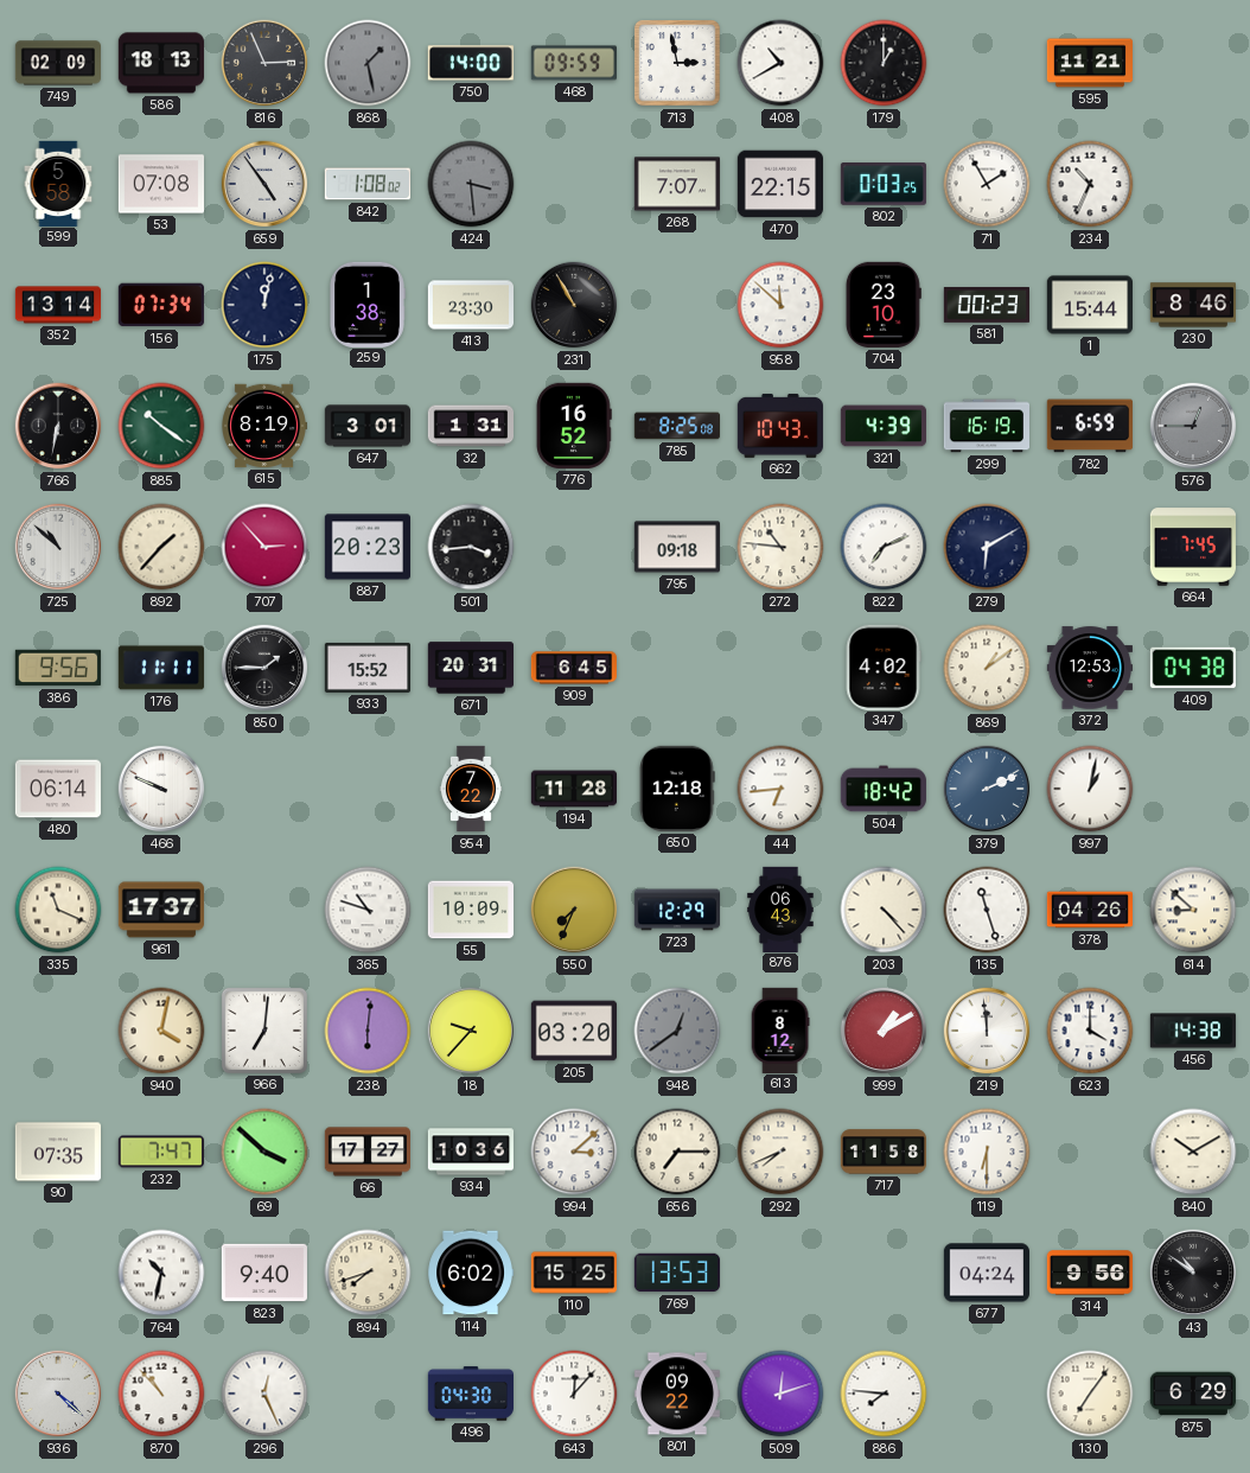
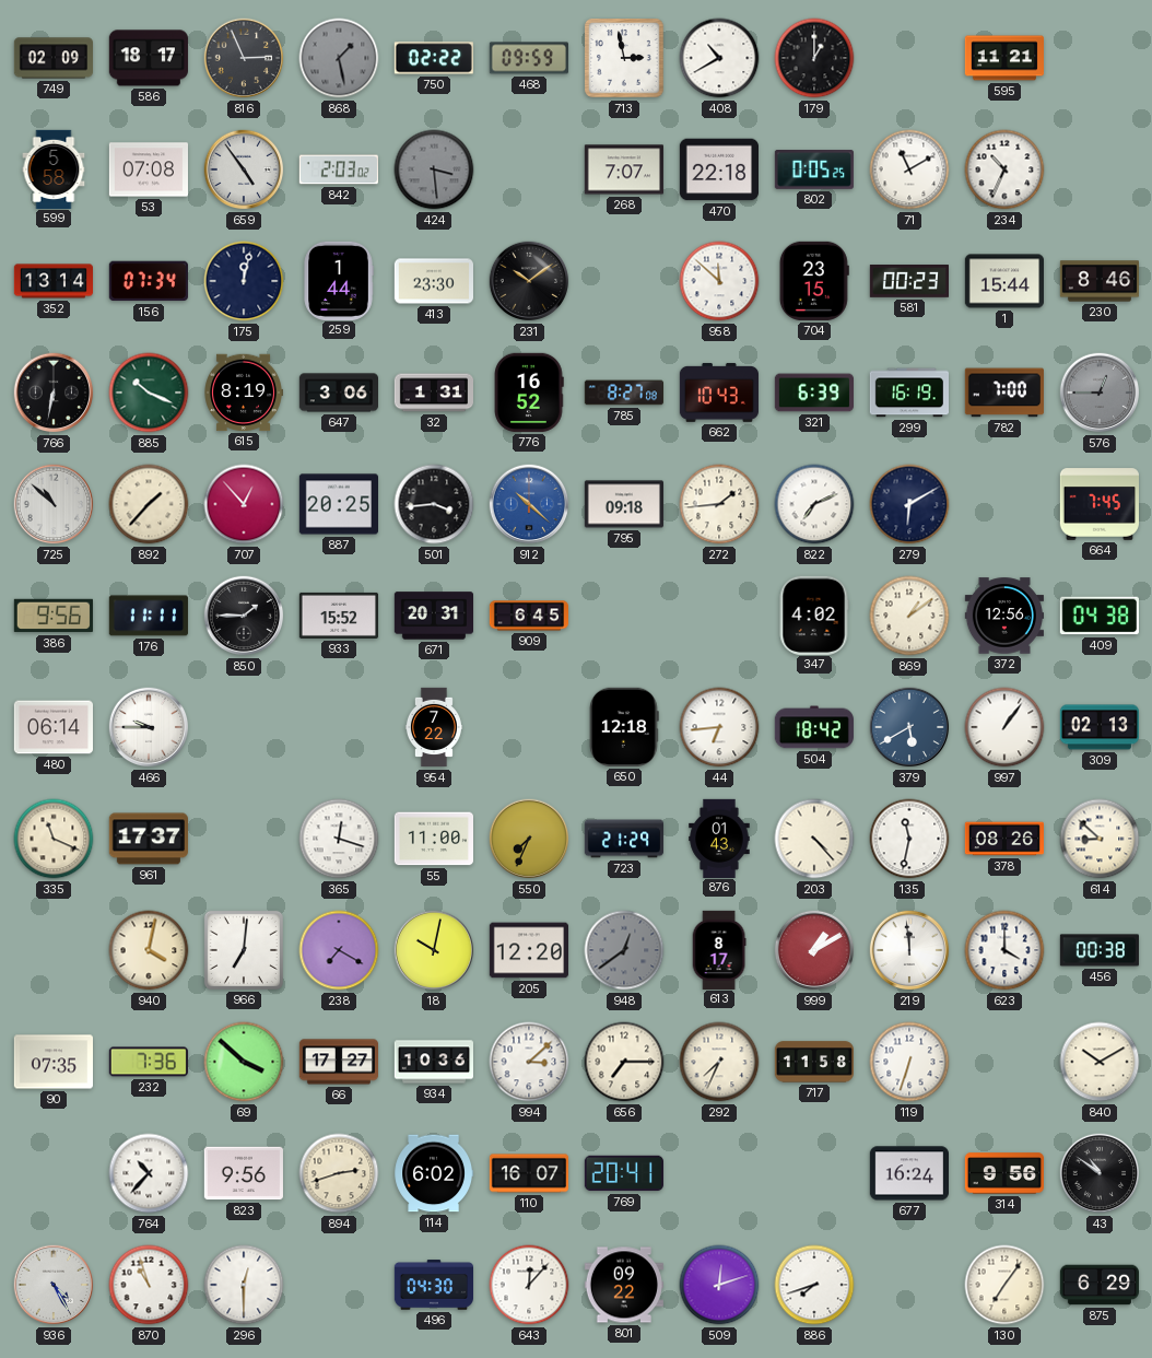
586: 18:13 -> 18:17
750: 14:00 -> 02:22
842: 1:08 -> 2:03
470: 22:15 -> 22:18
802: 0:03 -> 0:05
71: 1:55 -> 11:10
259: 1:38 -> 1:44
231: 10:55 -> 10:09
704: 23:10 -> 23:15
885: 10:21 -> 10:19
647: 3:01 -> 3:06
785: 8:25 -> 8:27
321: 4:39 -> 6:39
782: 6:59 -> 7:00
707: 2:53 -> 12:53
887: 20:23 -> 20:25
912: none -> 10:22
272: 10:46 -> 1:44
372: 12:53 -> 12:56
466: 9:49 -> 9:45
194: 11:28 -> none
379: 2:11 -> 5:40
997: 1:02 -> 1:06
309: none -> 02:13
365: 10:48 -> 12:18
55: 10:09 -> 11:00
723: 12:29 -> 21:29
876: 06:43 -> 01:43
135: 11:27 -> 11:32
378: 04:26 -> 08:26
238: 6:01 -> 7:20
18: 9:37 -> 10:02
205: 03:20 -> 12:20
613: 8:12 -> 8:17
456: 14:38 -> 00:38
232: 7:47 -> 7:36
292: 7:41 -> 7:34
119: 6:30 -> 6:33
764: 10:32 -> 10:37
823: 9:40 -> 9:56
894: 7:42 -> 2:42
110: 15:25 -> 16:07
769: 13:53 -> 20:41
677: 04:24 -> 16:24
936: 4:22 -> 4:25
870: 10:53 -> 10:57
296: 12:26 -> 12:30
886: 7:46 -> 7:42
